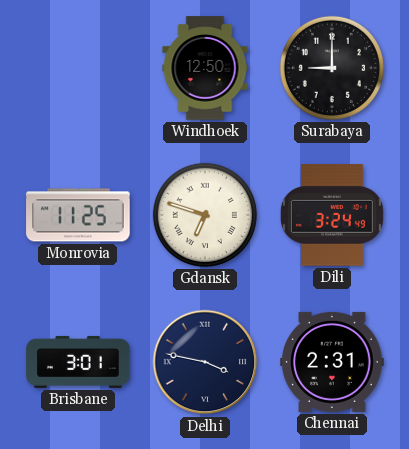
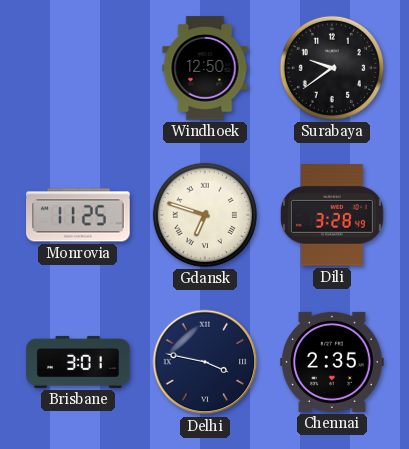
Surabaya: 9:00 -> 9:39
Dili: 3:24 -> 3:28
Chennai: 2:31 -> 2:35
